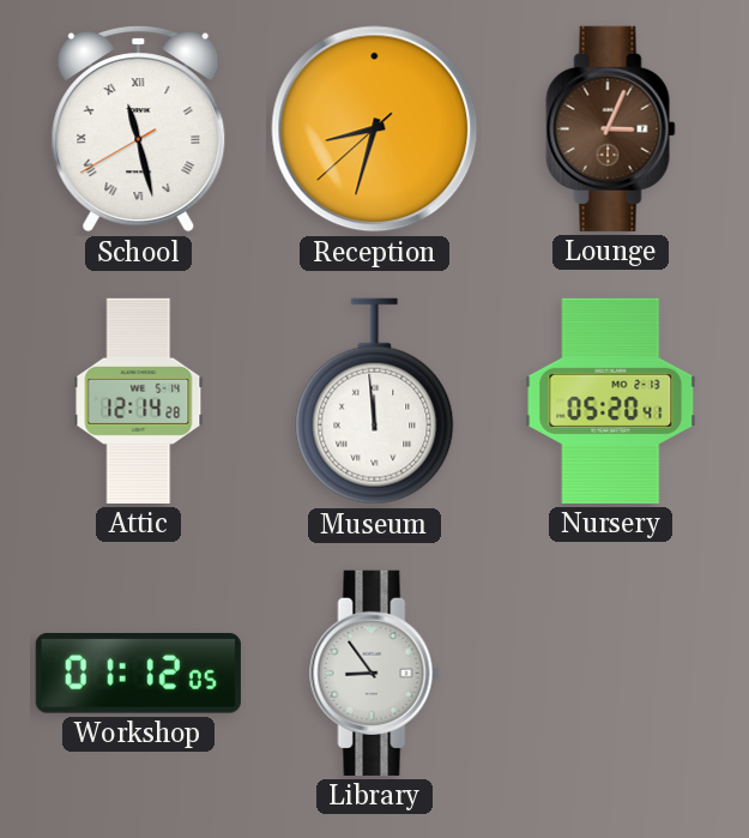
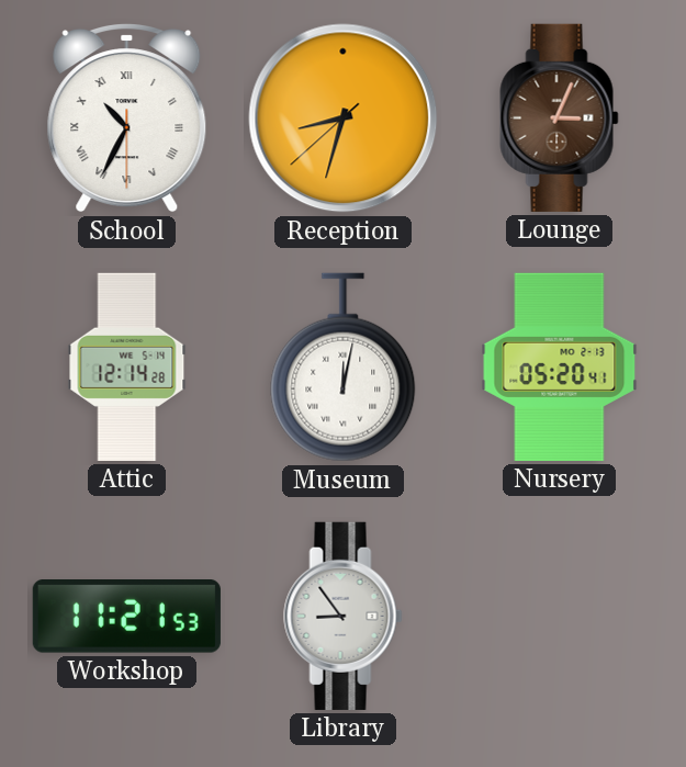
School: 11:27 -> 10:34
Museum: 11:59 -> 12:02
Workshop: 01:12 -> 11:21
